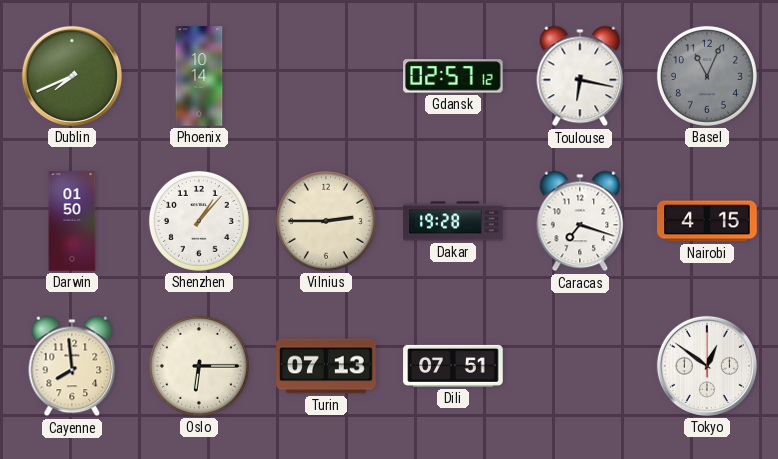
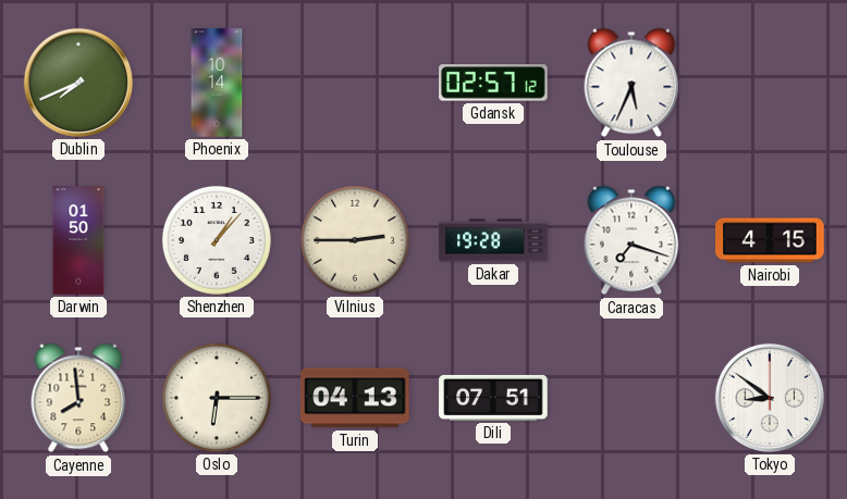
Toulouse: 6:17 -> 5:34
Basel: 11:04 -> none
Turin: 07:13 -> 04:13
Tokyo: 12:51 -> 8:51
